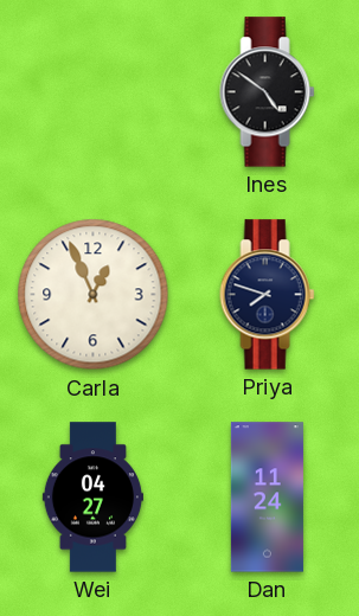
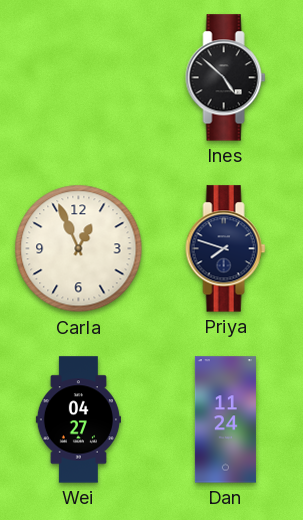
Ines: 4:51 -> 4:52
